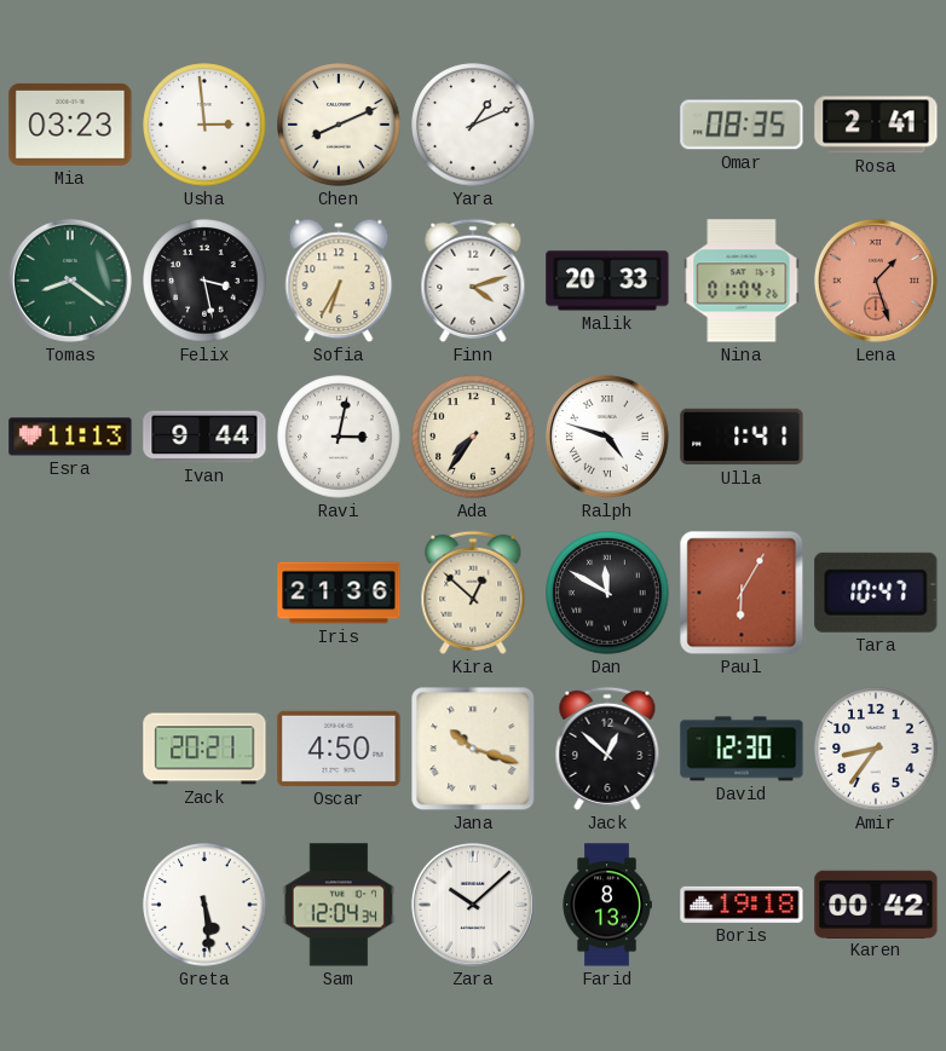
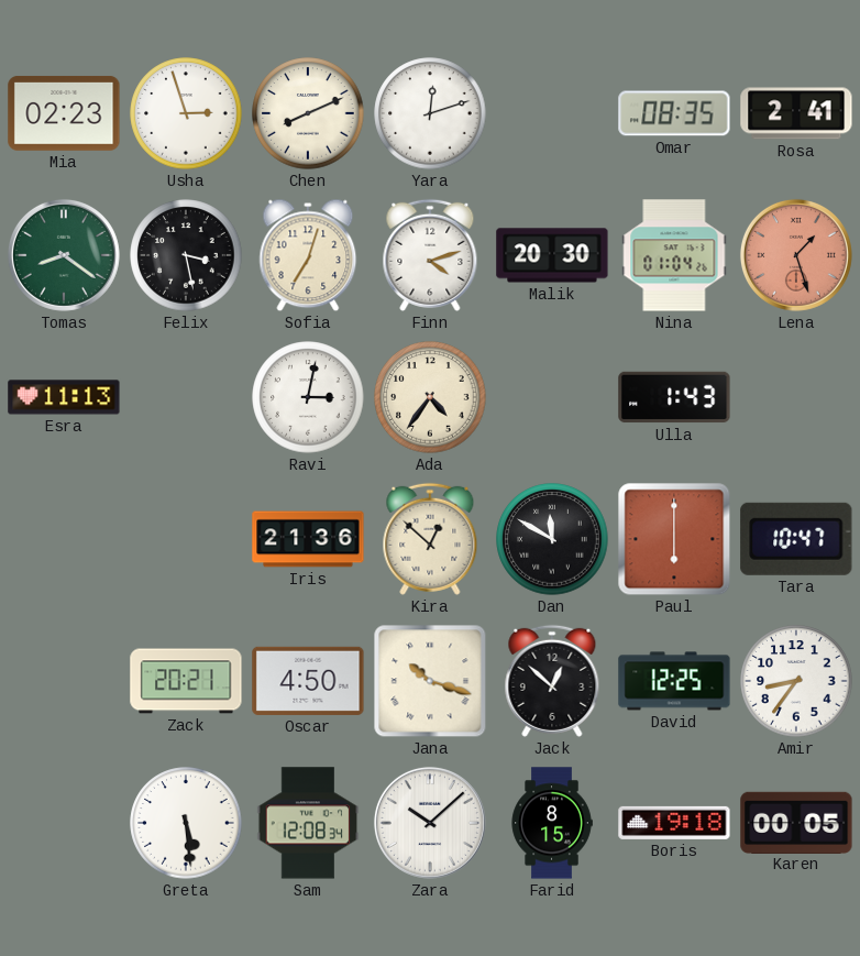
Mia: 03:23 -> 02:23
Usha: 2:59 -> 2:57
Yara: 1:11 -> 12:12
Sofia: 6:35 -> 7:03
Malik: 20:33 -> 20:30
Ivan: 9:44 -> none
Ada: 7:36 -> 4:36
Ralph: 4:48 -> none
Ulla: 1:41 -> 1:43
Paul: 6:05 -> 6:00
David: 12:30 -> 12:25
Sam: 12:04 -> 12:08
Farid: 8:13 -> 8:15
Karen: 00:42 -> 00:05
